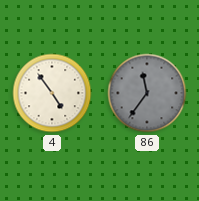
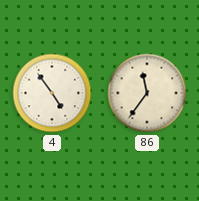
86 dial: grey -> cream
